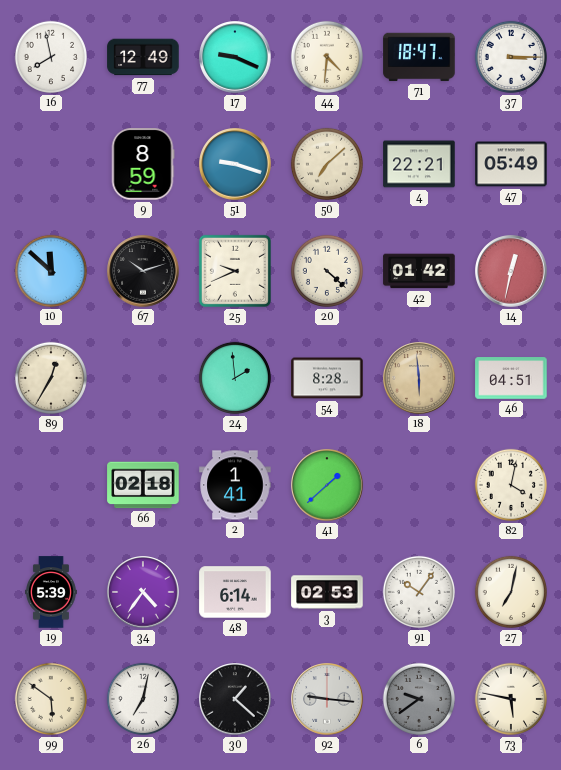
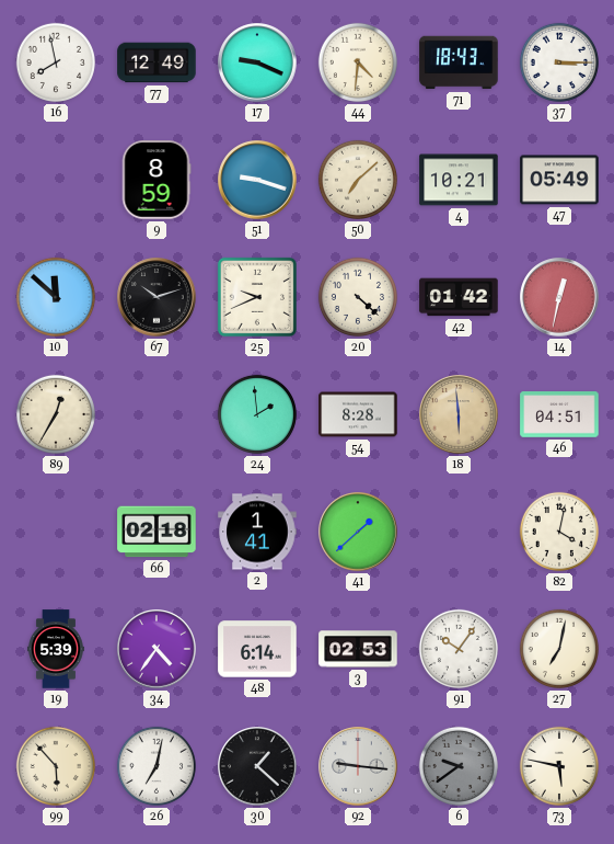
71: 18:47 -> 18:43
4: 22:21 -> 10:21
99: 5:51 -> 5:53
